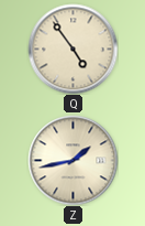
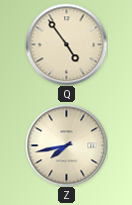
Z: 1:43 -> 7:43
